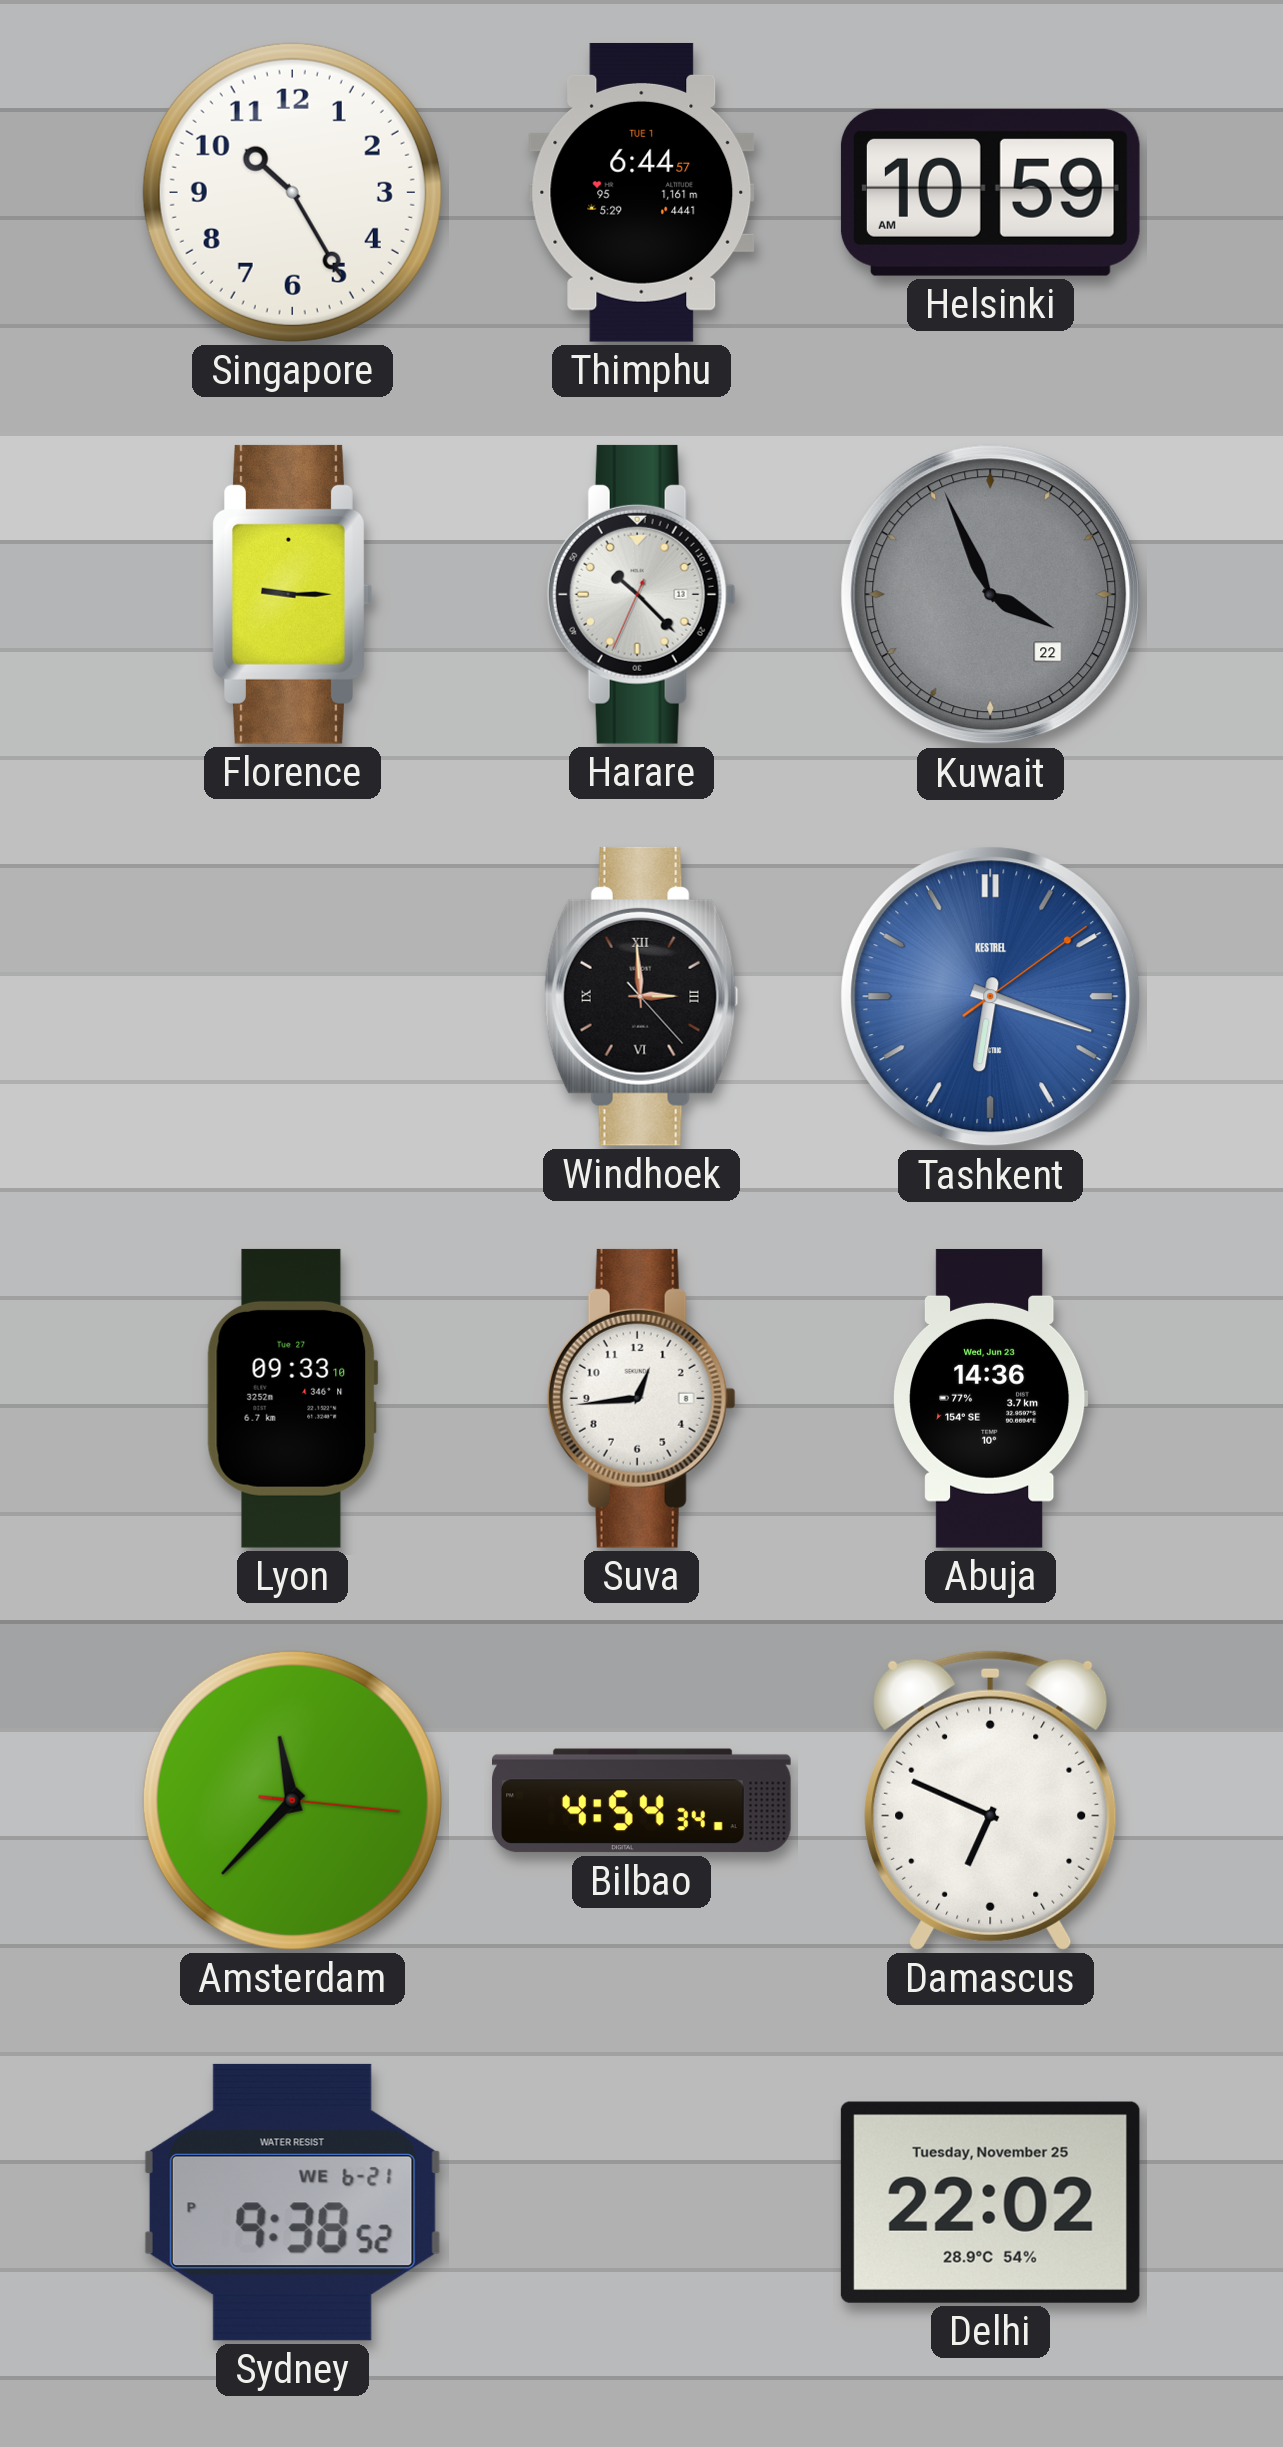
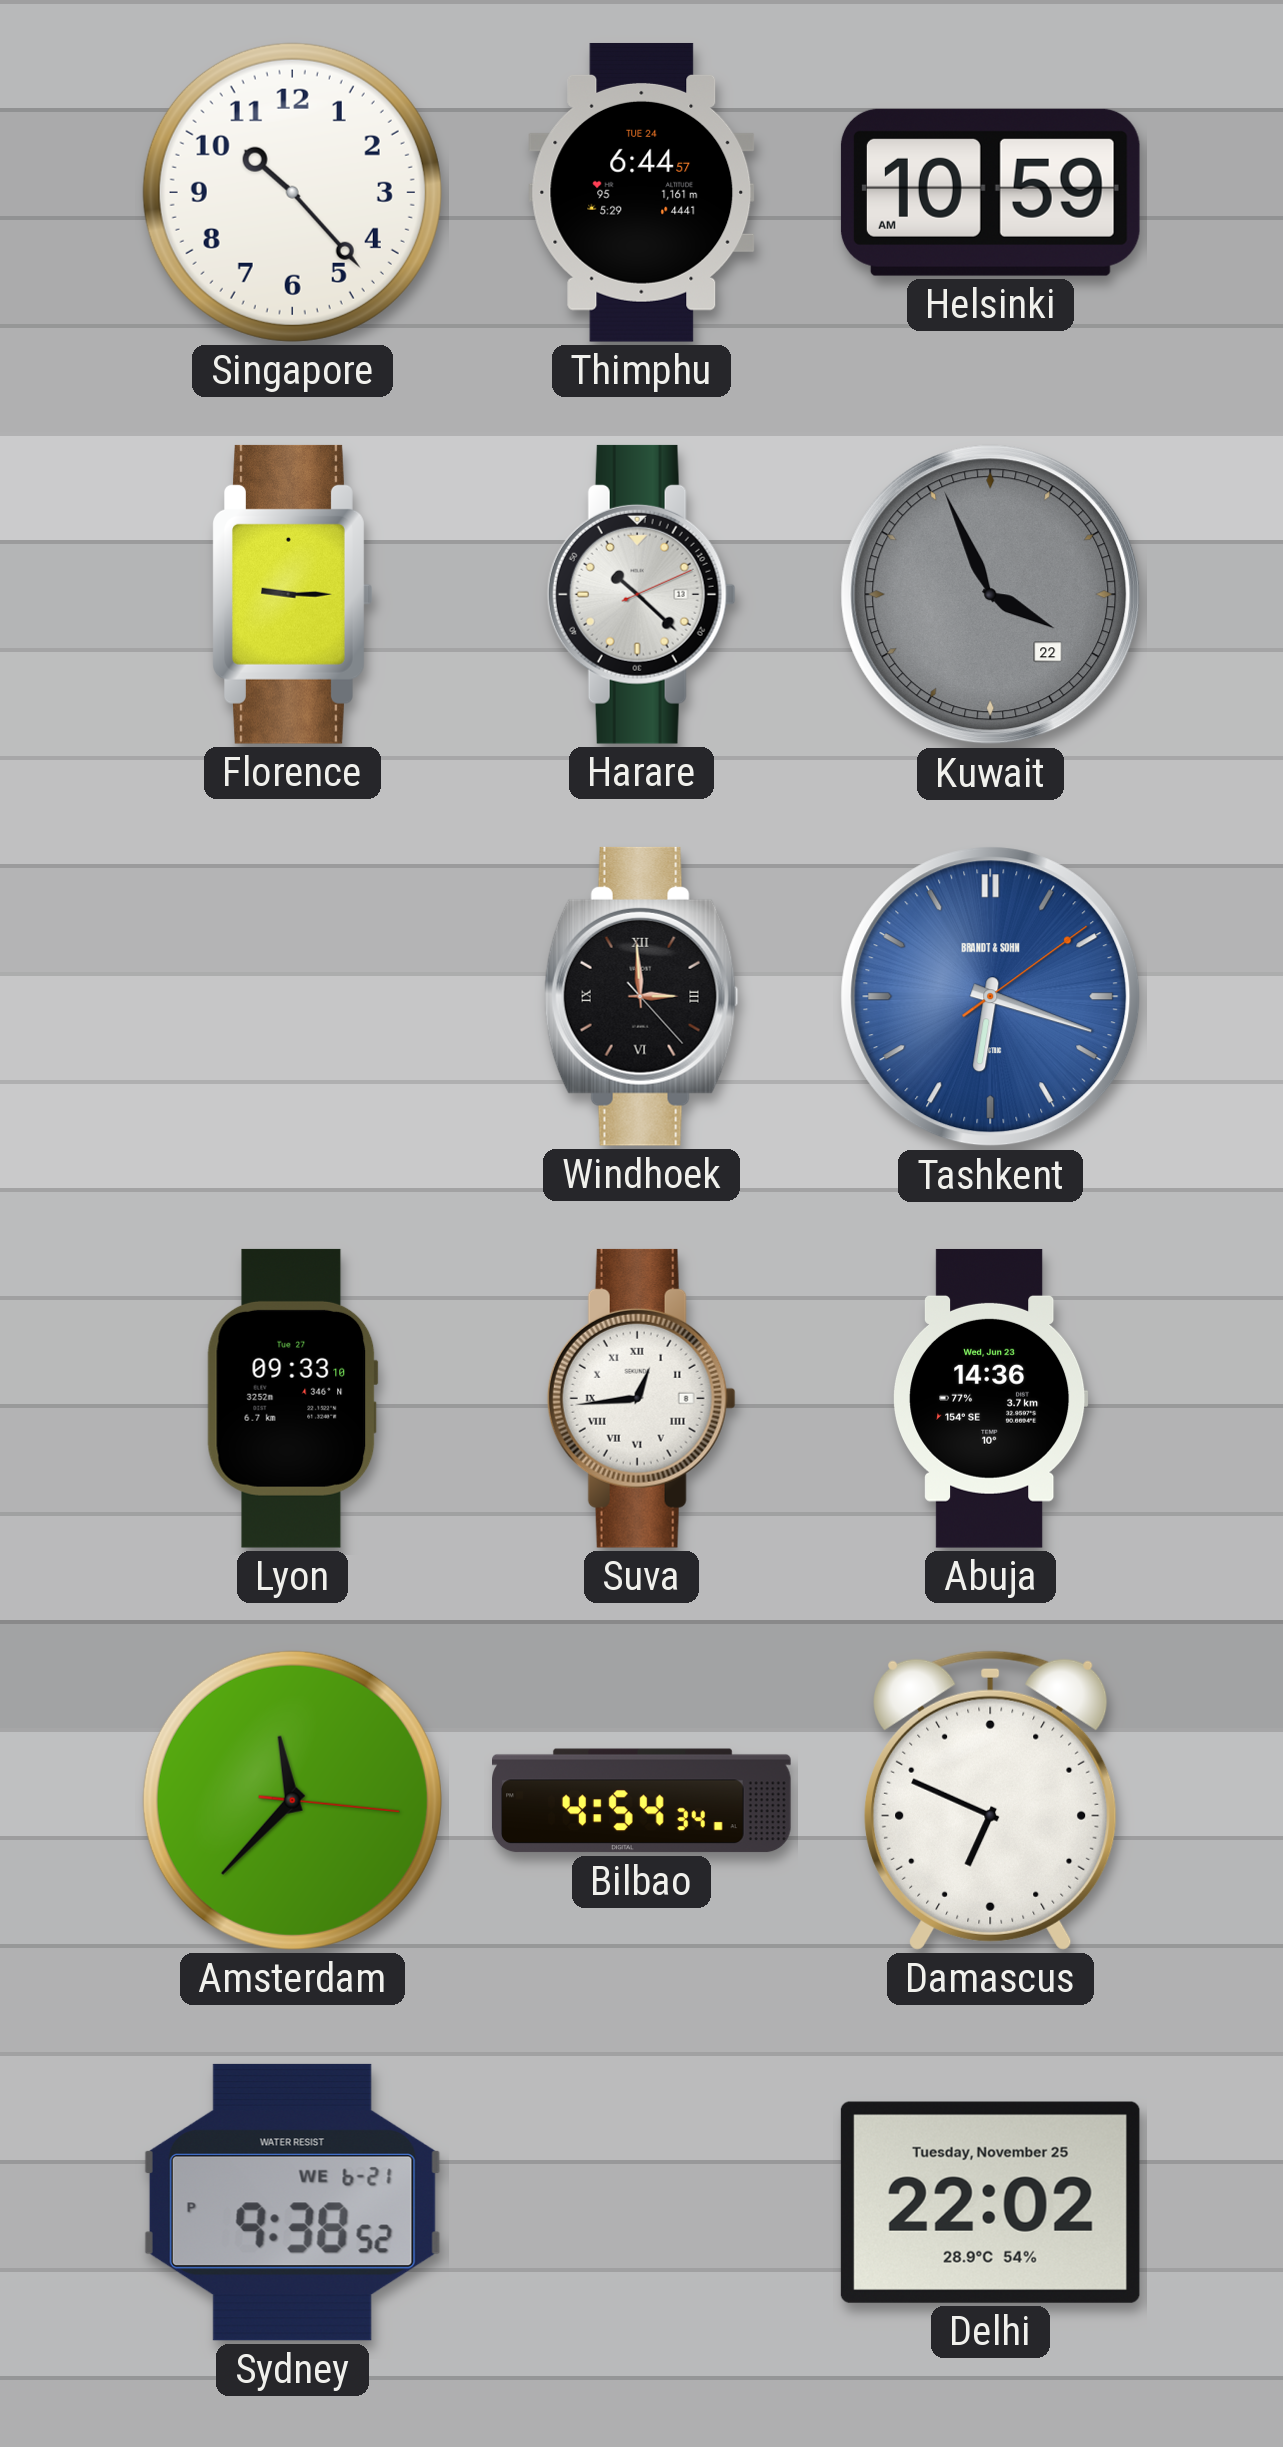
Singapore: 10:25 -> 10:23
Thimphu date: TUE 1 -> TUE 24
Harare: 10:22:34 -> 10:22:11
Tashkent brand: KESTREL -> BRANDT & SOHN
Suva numerals: Arabic -> Roman
